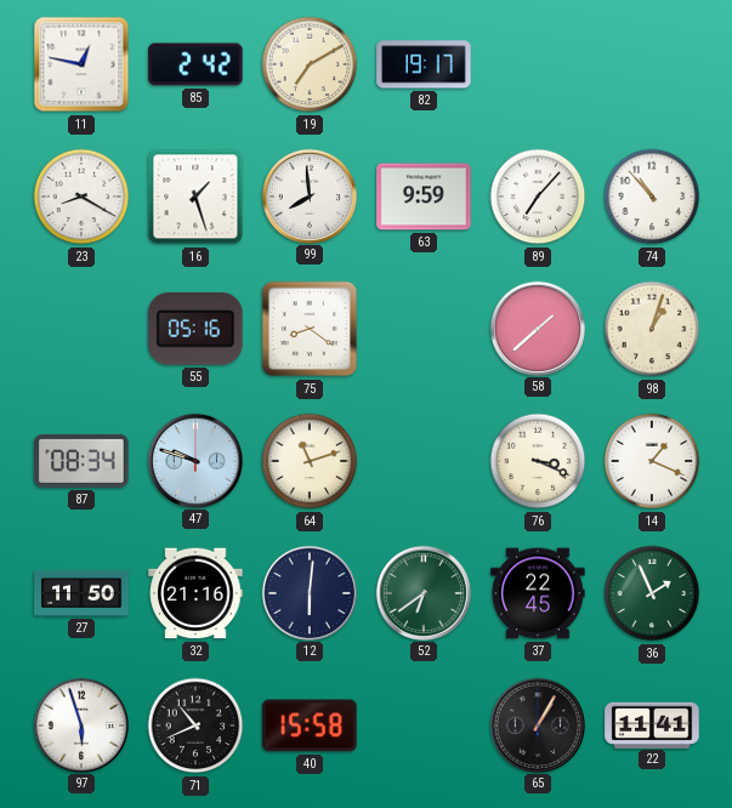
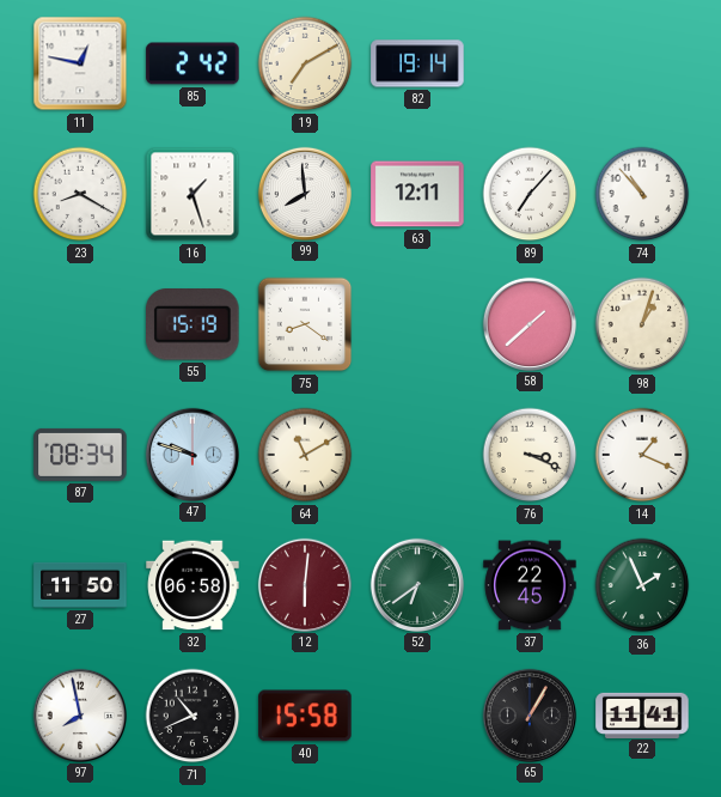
82: 19:17 -> 19:14
63: 9:59 -> 12:11
55: 05:16 -> 15:19
64: 11:12 -> 11:10
32: 21:16 -> 06:58
12 dial: navy -> burgundy
97: 5:57 -> 7:58
